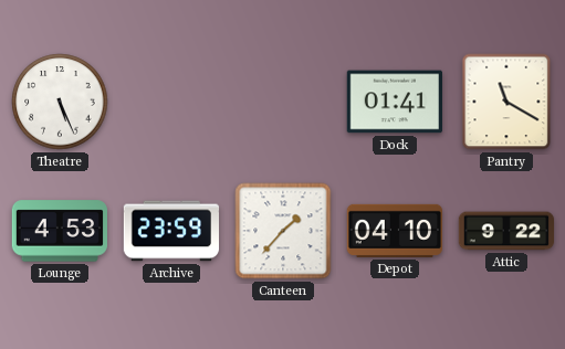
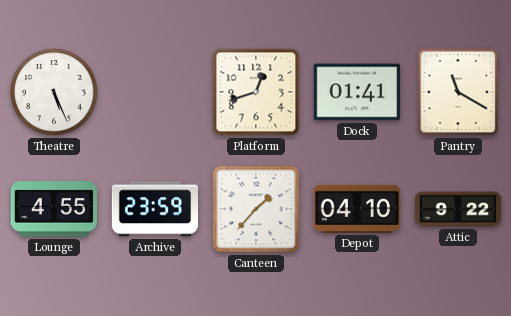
Platform: none -> 12:42
Lounge: 4:53 -> 4:55
